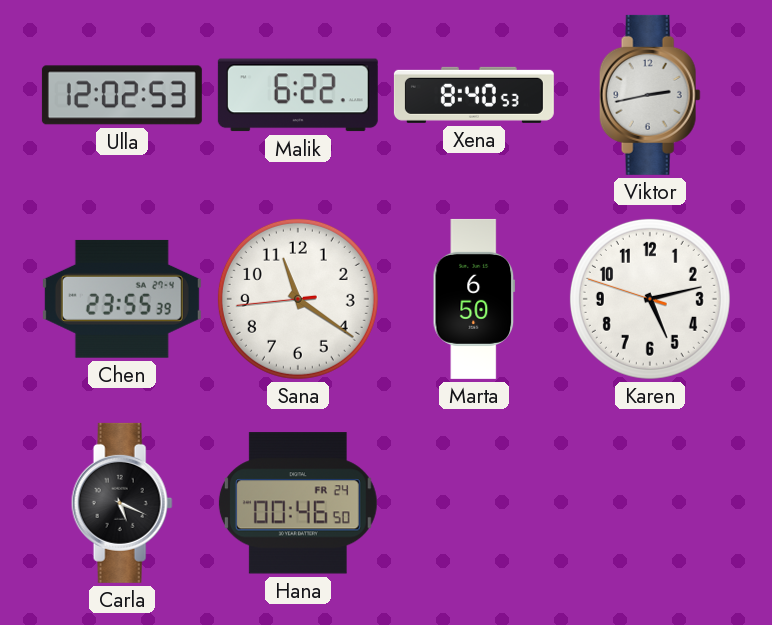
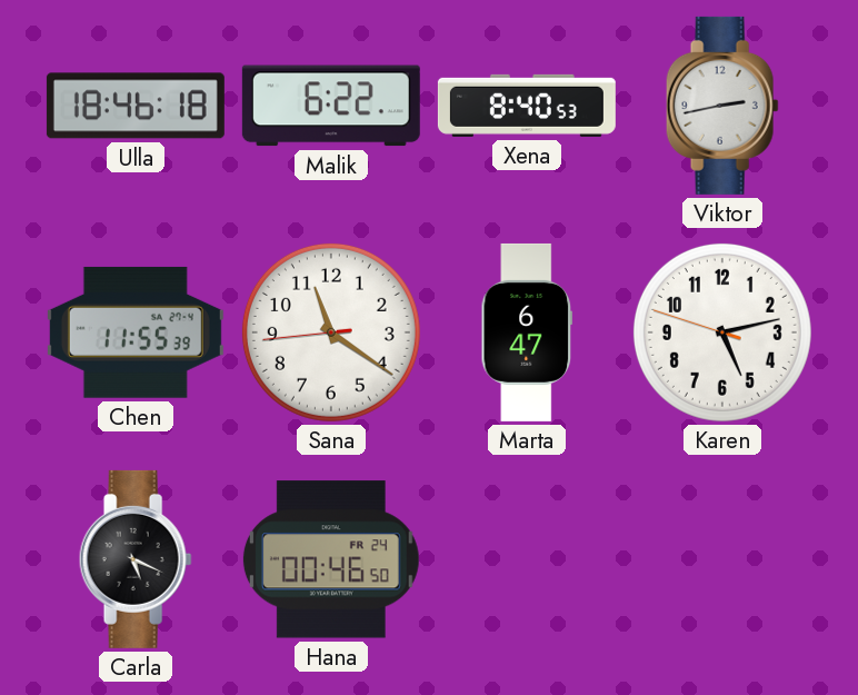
Ulla: 12:02 -> 18:46
Chen: 23:55 -> 11:55
Marta: 6:50 -> 6:47
